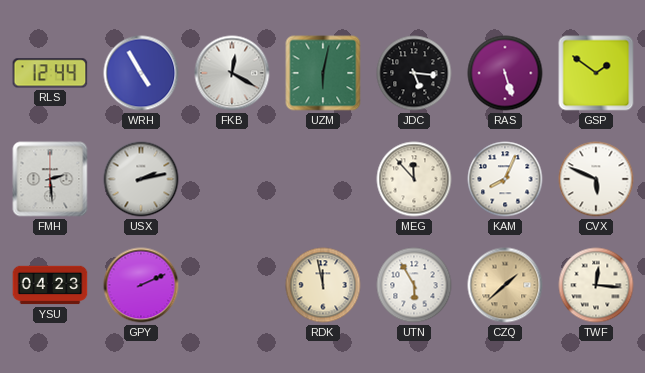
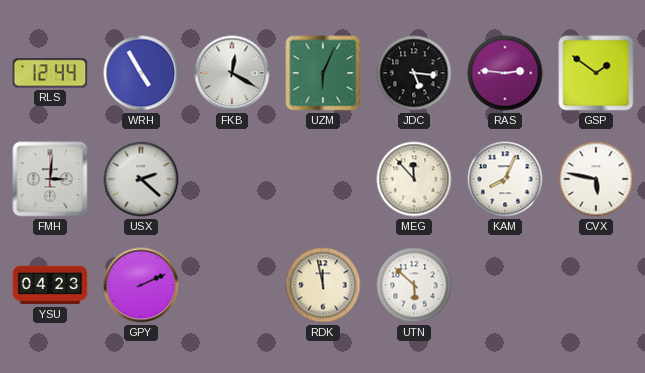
UZM: 6:02 -> 6:04
RAS: 5:27 -> 2:46
FMH: 2:29 -> 3:01
USX: 2:13 -> 2:22
CVX: 5:49 -> 5:47
UTN: 5:55 -> 5:52
CZQ: 1:38 -> none
TWF: 12:16 -> none
